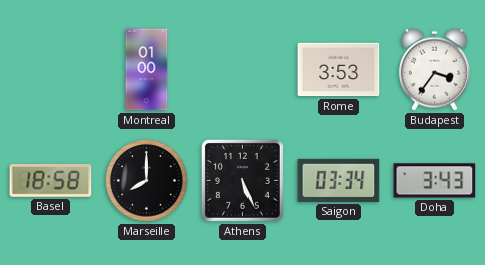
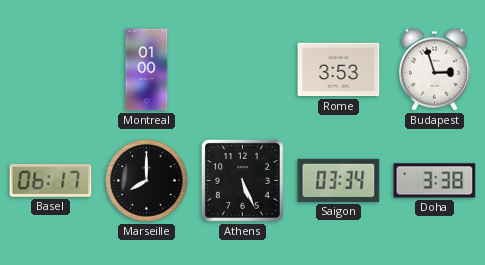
Budapest: 3:36 -> 2:57
Basel: 18:58 -> 06:17
Doha: 3:43 -> 3:38
